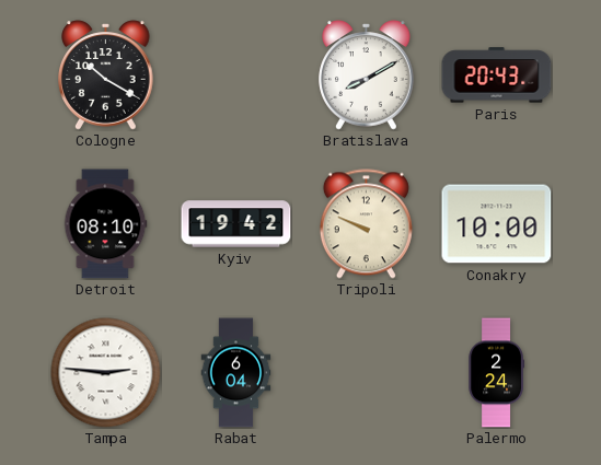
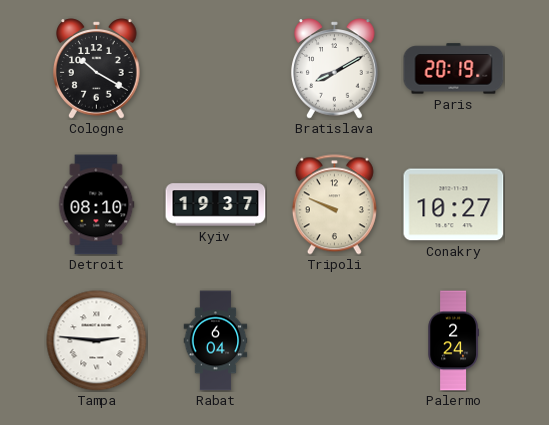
Paris: 20:43 -> 20:19
Kyiv: 19:42 -> 19:37
Conakry: 10:00 -> 10:27
